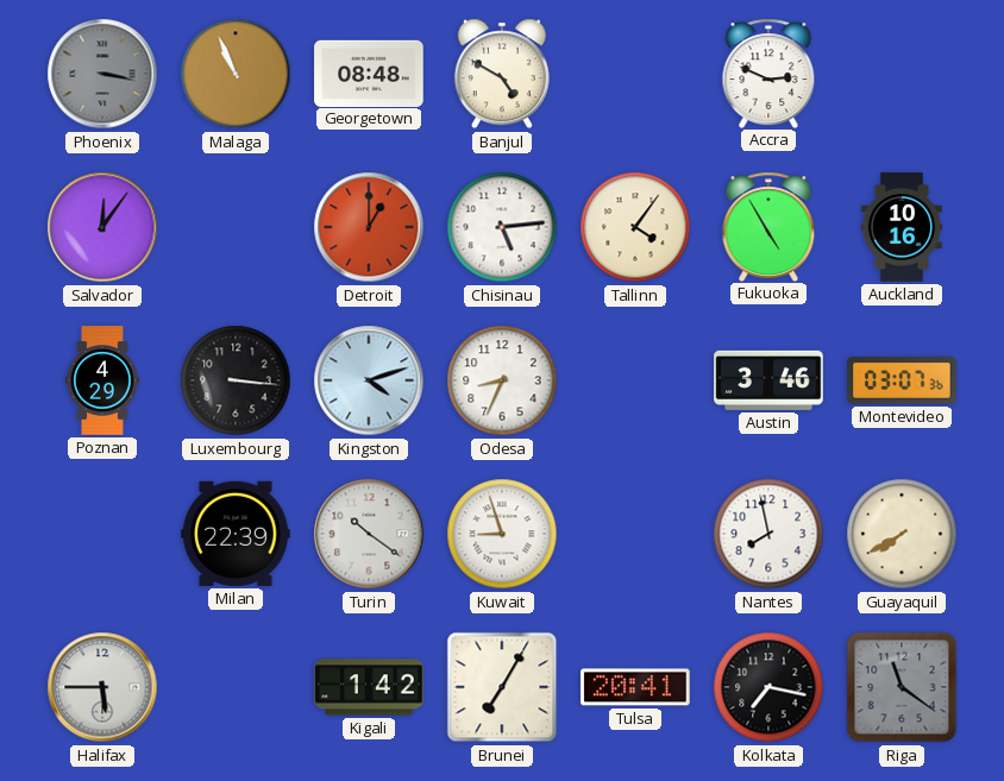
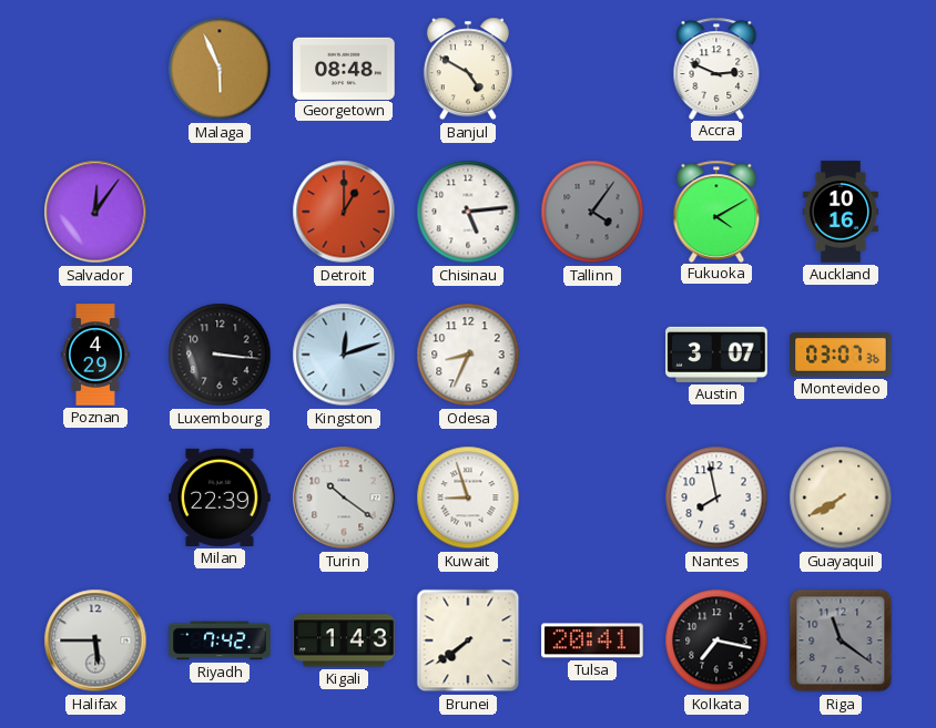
Phoenix: 3:17 -> none
Malaga: 10:56 -> 5:56
Tallinn dial: cream -> grey
Fukuoka: 4:55 -> 4:10
Kingston: 4:12 -> 12:12
Austin: 3:46 -> 3:07
Riyadh: none -> 7:42
Kigali: 1:42 -> 1:43
Brunei: 7:05 -> 7:39
